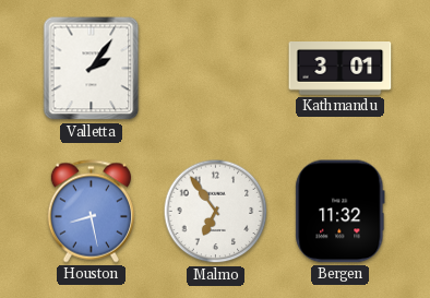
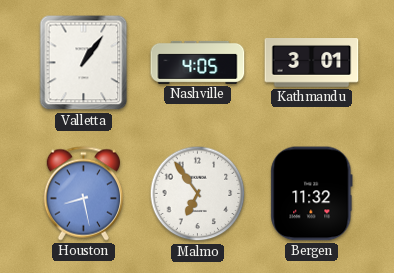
Valletta: 2:06 -> 1:06
Nashville: none -> 4:05
